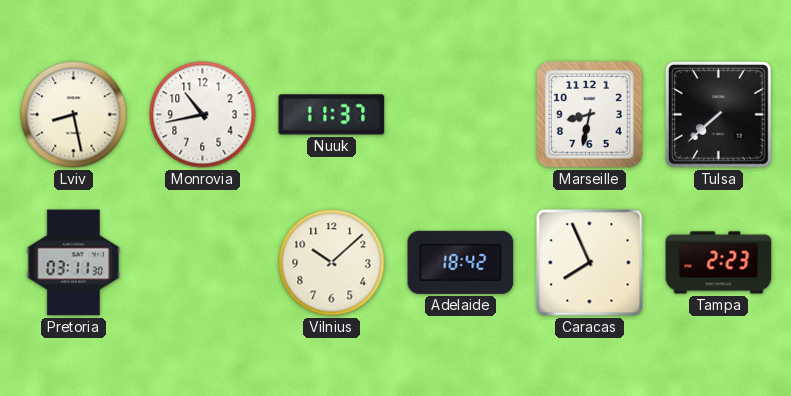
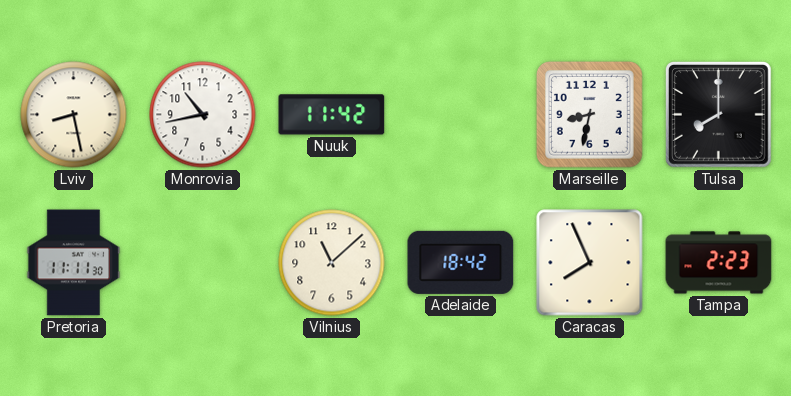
Nuuk: 11:37 -> 11:42
Tulsa: 7:38 -> 8:00
Pretoria: 03:11 -> 11:11
Vilnius: 10:08 -> 11:08
